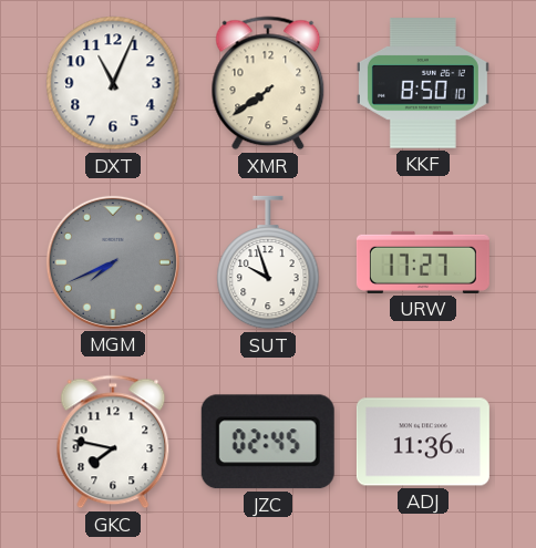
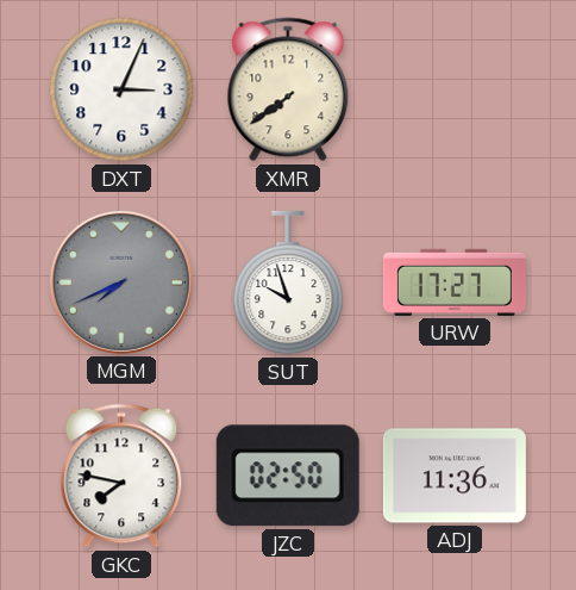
DXT: 11:04 -> 3:04
KKF: 8:50 -> none
JZC: 02:45 -> 02:50
